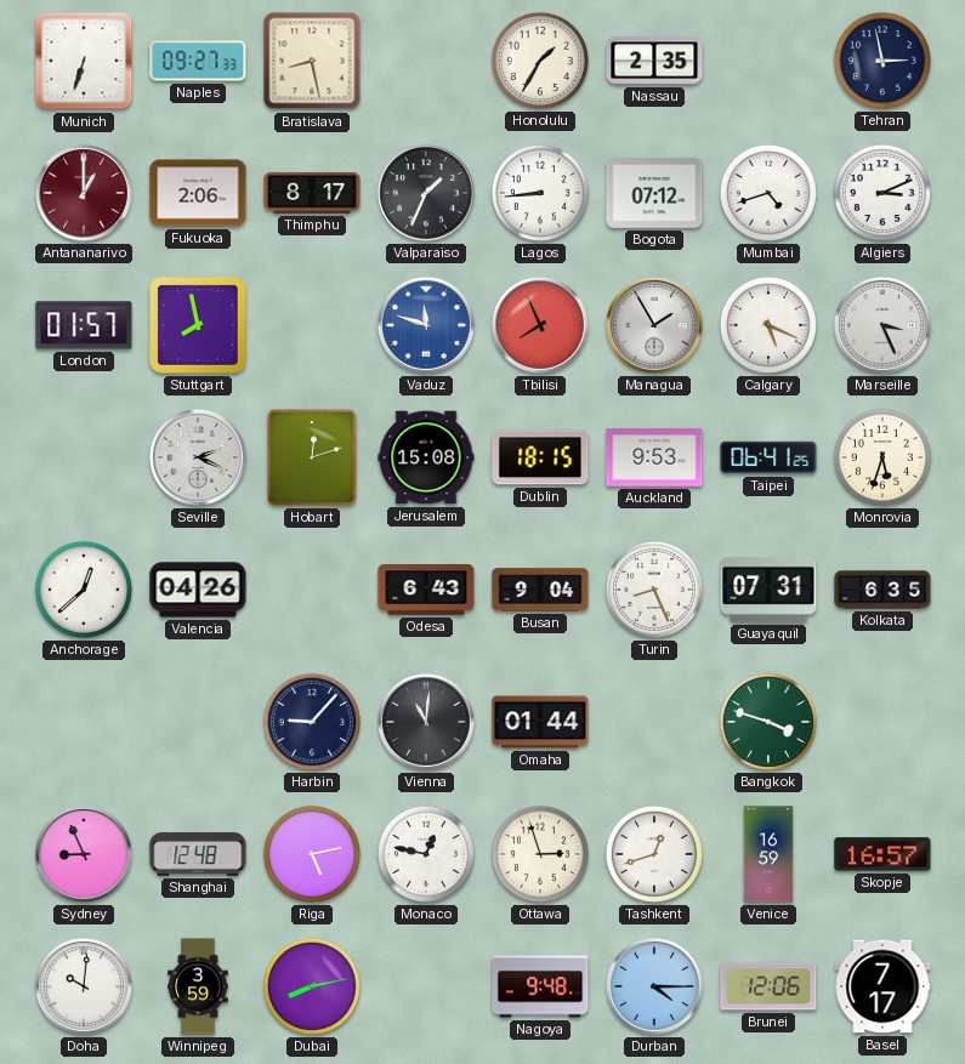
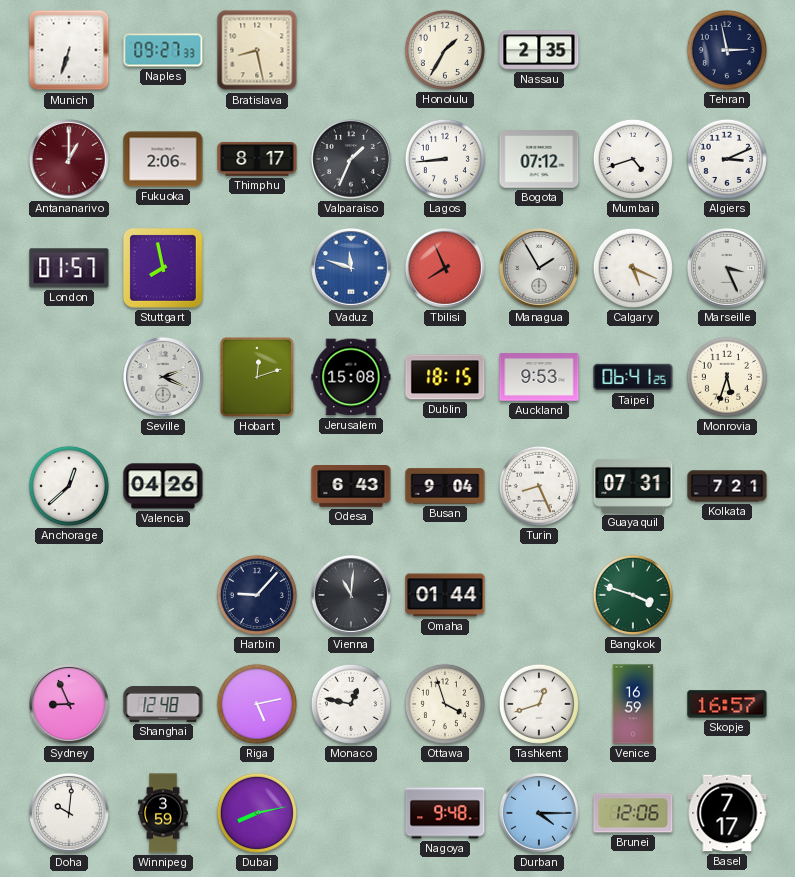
Kolkata: 6:35 -> 7:21
Ottawa: 2:57 -> 3:57
